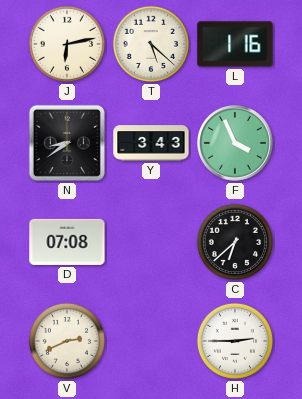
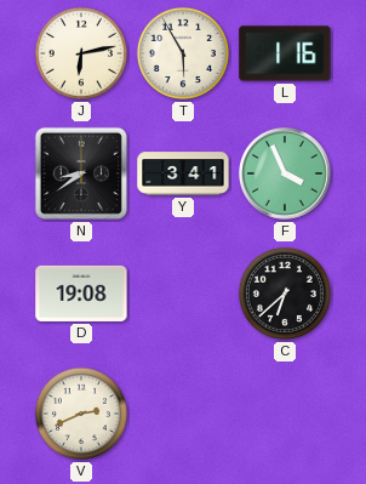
T: 5:22 -> 5:55
Y: 3:43 -> 3:41
D: 07:08 -> 19:08
H: 2:45 -> none
